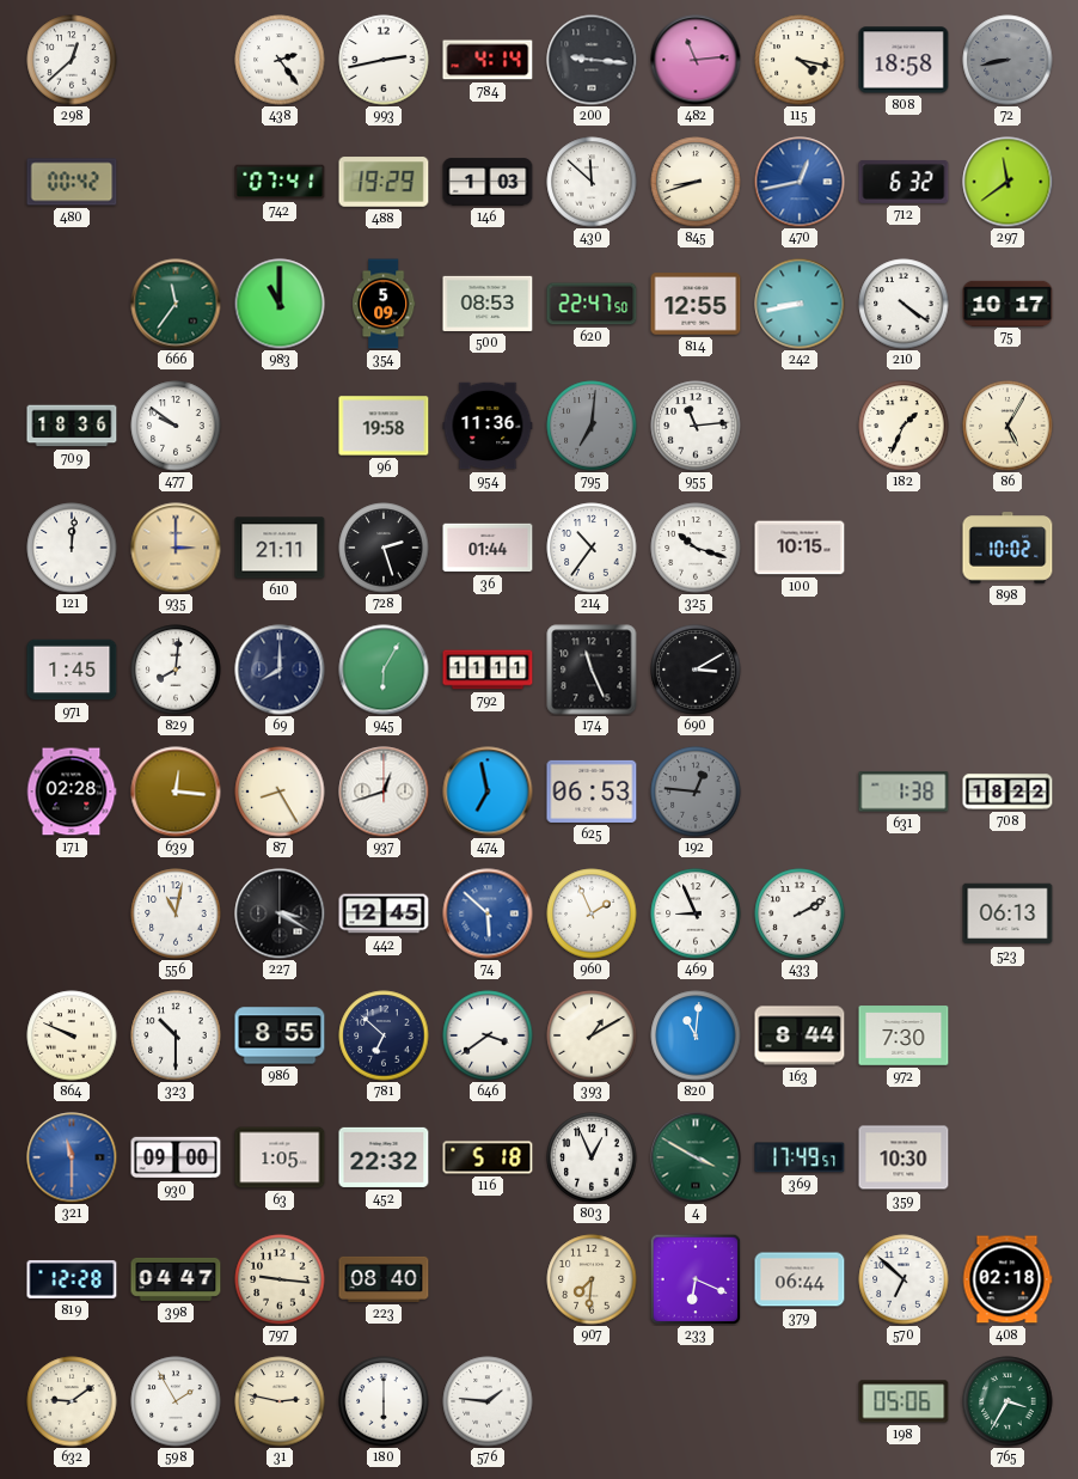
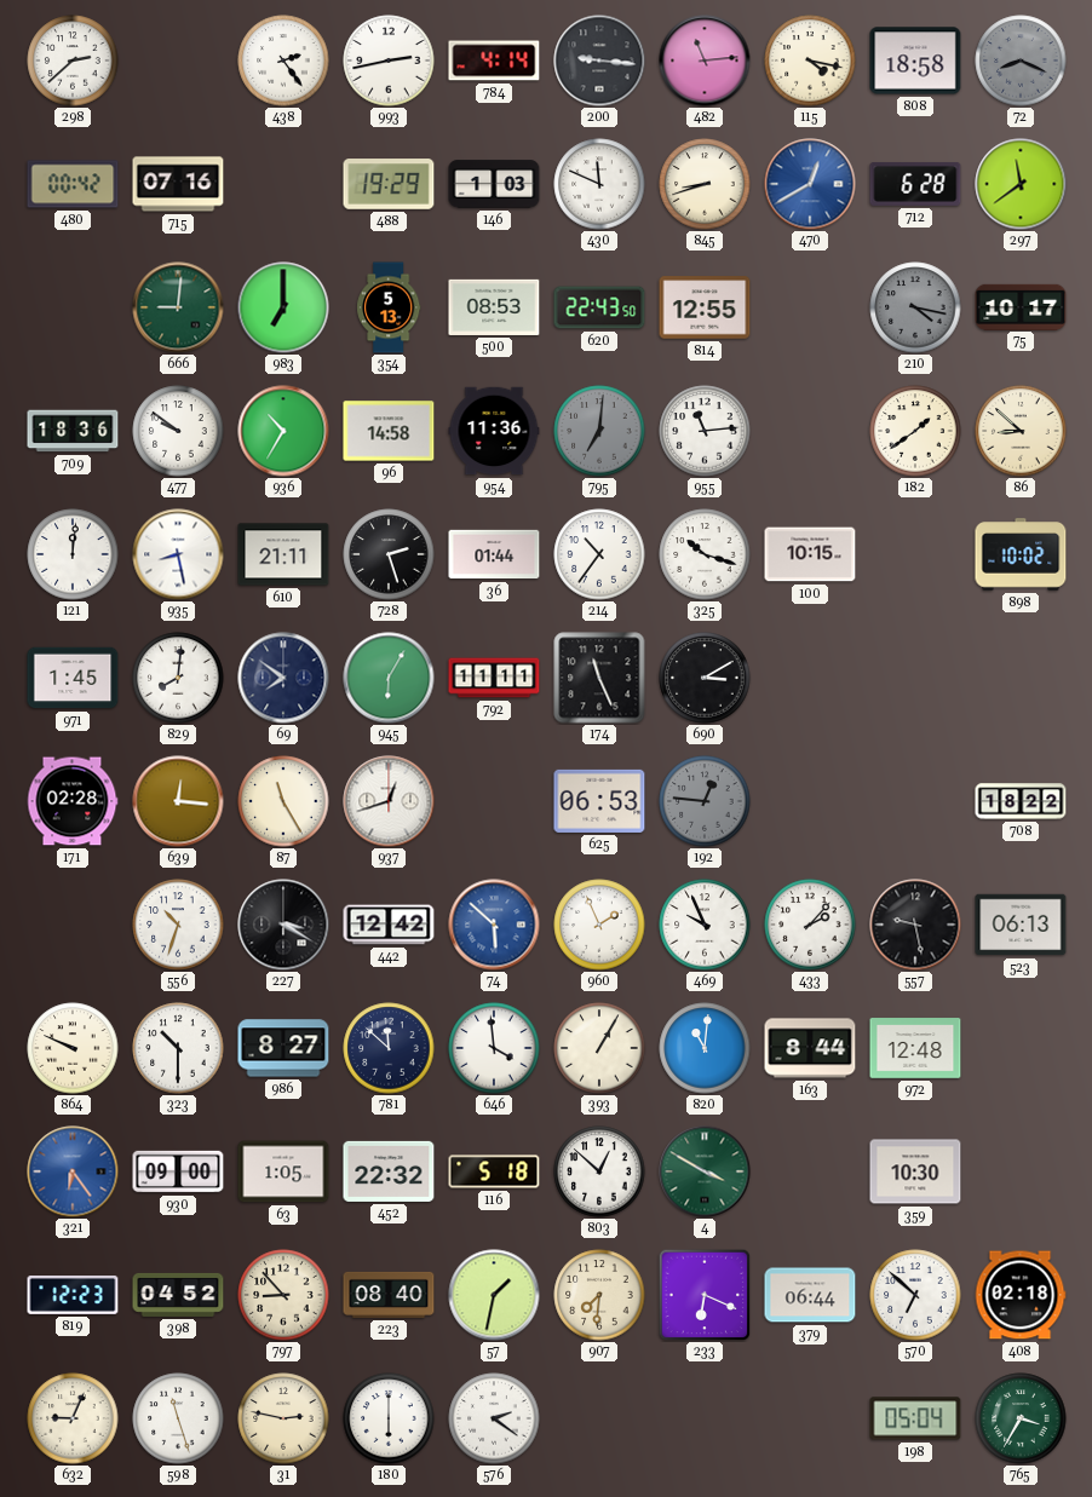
298: 12:38 -> 2:38
72: 8:43 -> 8:19
715: none -> 07:16
742: 07:41 -> none
430: 11:52 -> 11:49
470: 12:43 -> 12:40
712: 6:32 -> 6:28
666: 11:36 -> 9:01
983: 11:00 -> 7:00
354: 5:09 -> 5:13
620: 22:47 -> 22:43
242: 8:43 -> none
210: 4:21 -> 4:17
210 dial: white -> grey
936: none -> 10:35
96: 19:58 -> 14:58
182: 1:34 -> 1:39
86: 5:05 -> 8:52
935: 3:00 -> 8:28
935 dial: champagne -> white
69: 8:00 -> 7:51
87: 8:25 -> 11:25
474: 6:58 -> none
631: 1:38 -> none
556: 11:02 -> 10:33
442: 12:45 -> 12:42
469: 8:56 -> 9:56
433: 2:10 -> 2:07
557: none -> 9:28
986: 8:55 -> 8:27
781: 6:52 -> 11:52
646: 3:39 -> 3:59
393: 1:10 -> 1:05
972: 7:30 -> 12:48
321: 11:30 -> 6:24
803: 12:56 -> 12:52
369: 17:49 -> none
819: 12:28 -> 12:23
398: 04:47 -> 04:52
797: 9:16 -> 8:53
57: none -> 1:32
632: 9:09 -> 9:04
598: 1:55 -> 11:27
576: 1:46 -> 2:21
198: 05:06 -> 05:04
